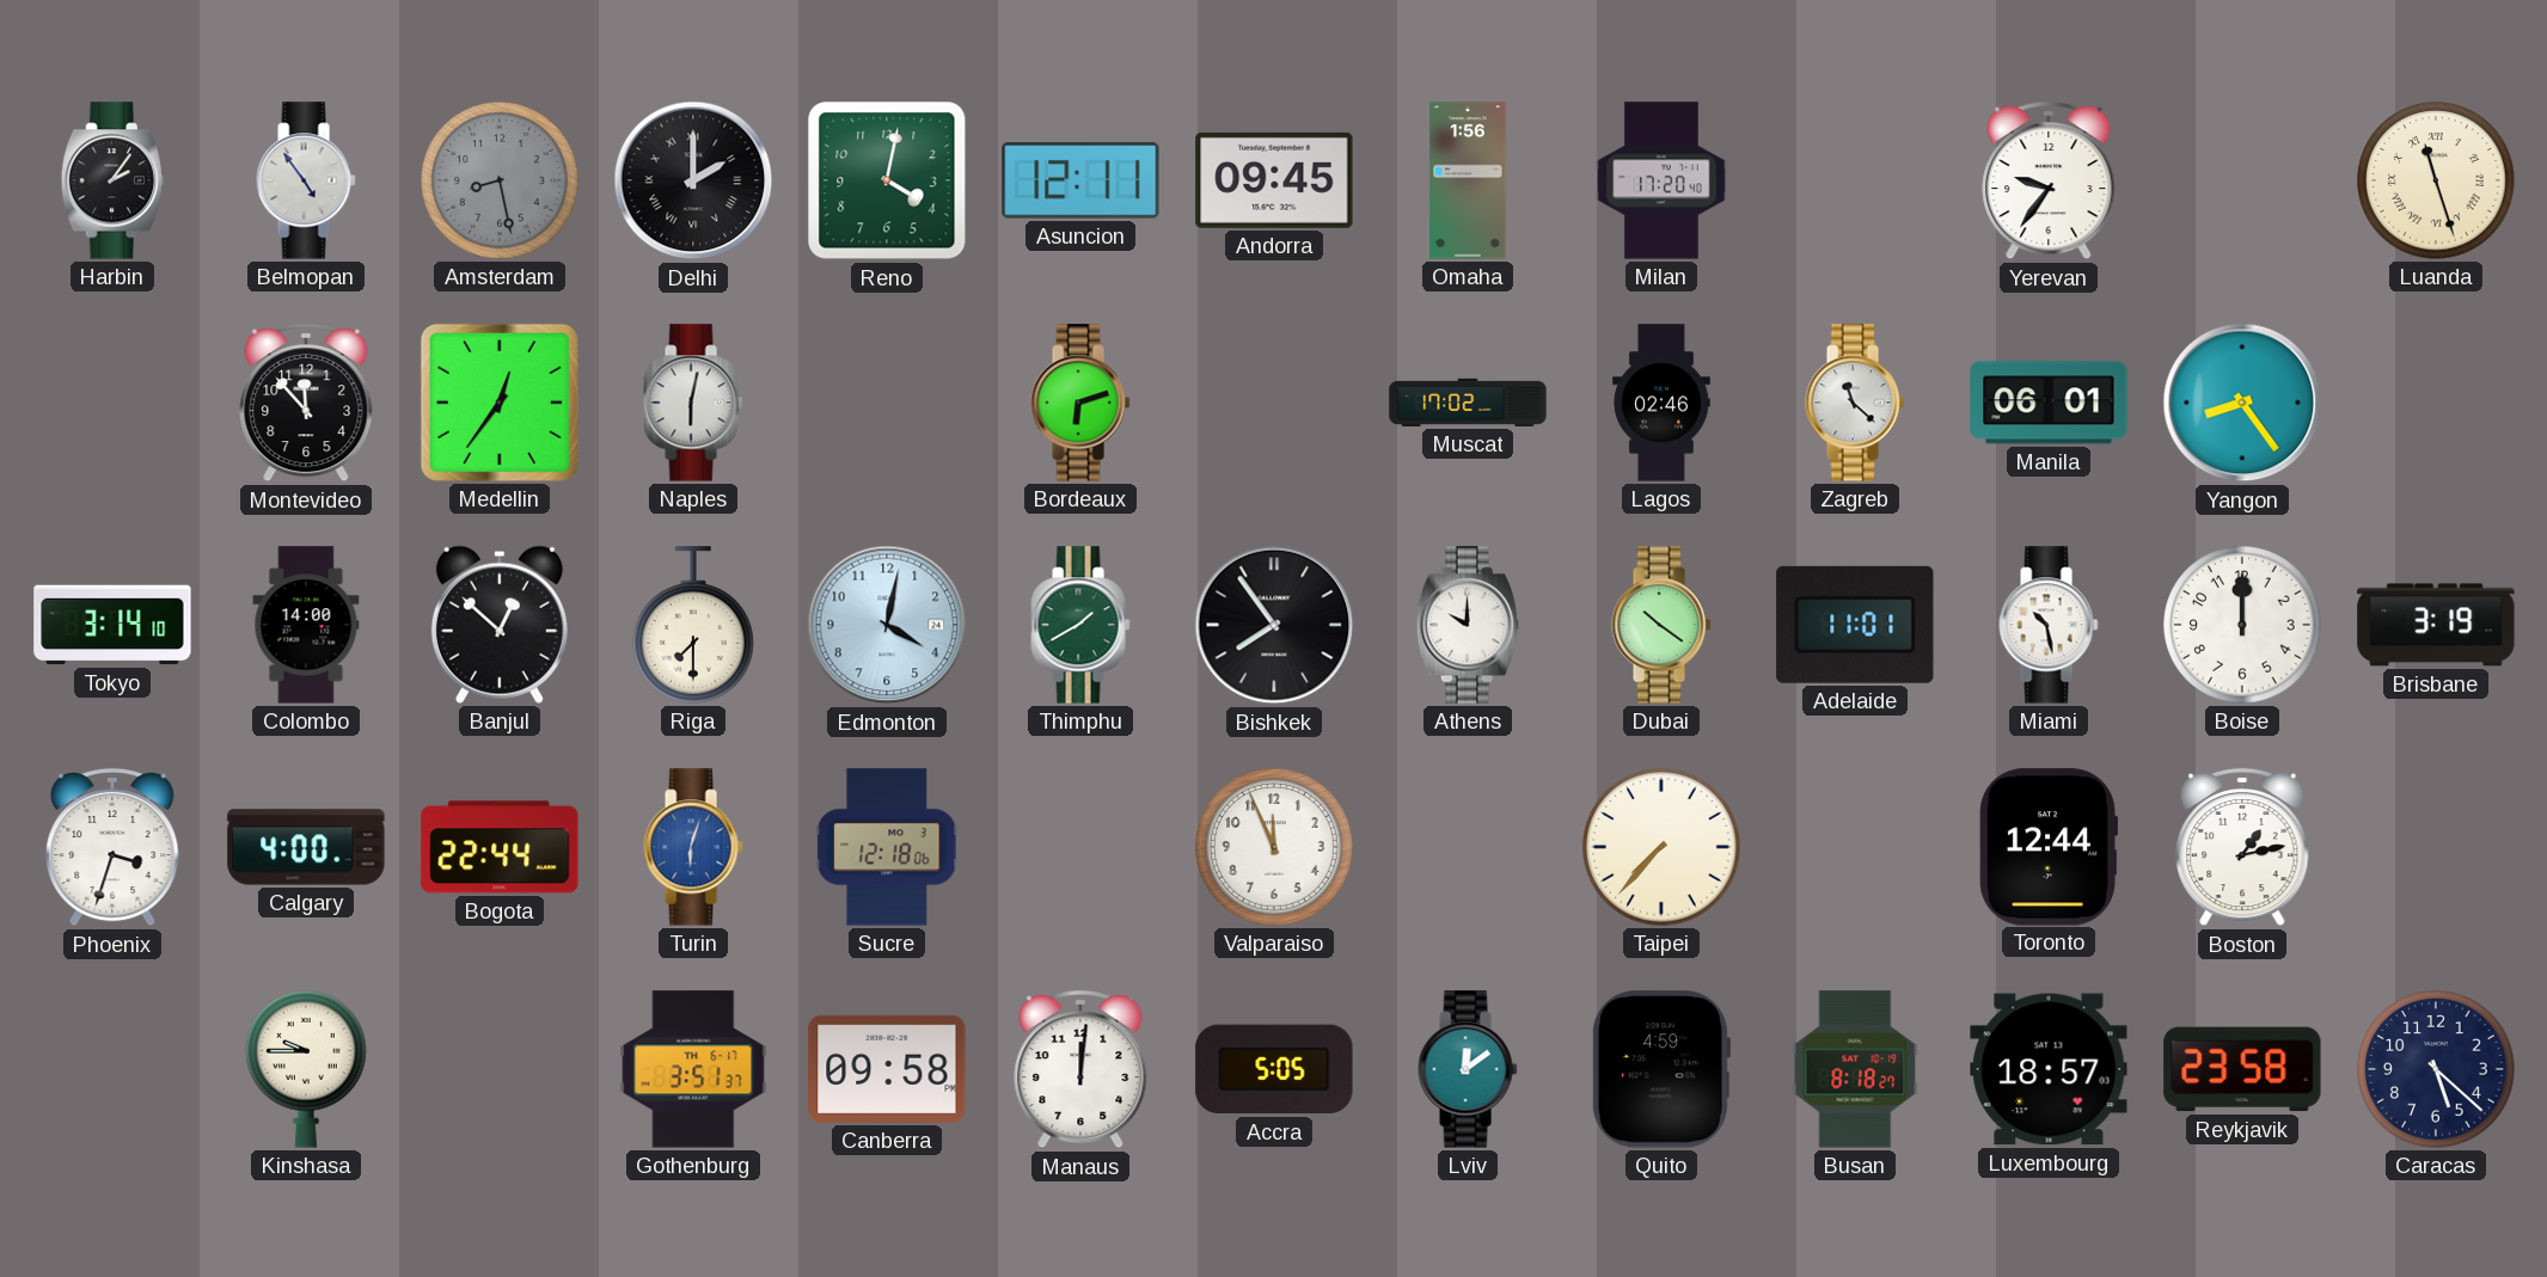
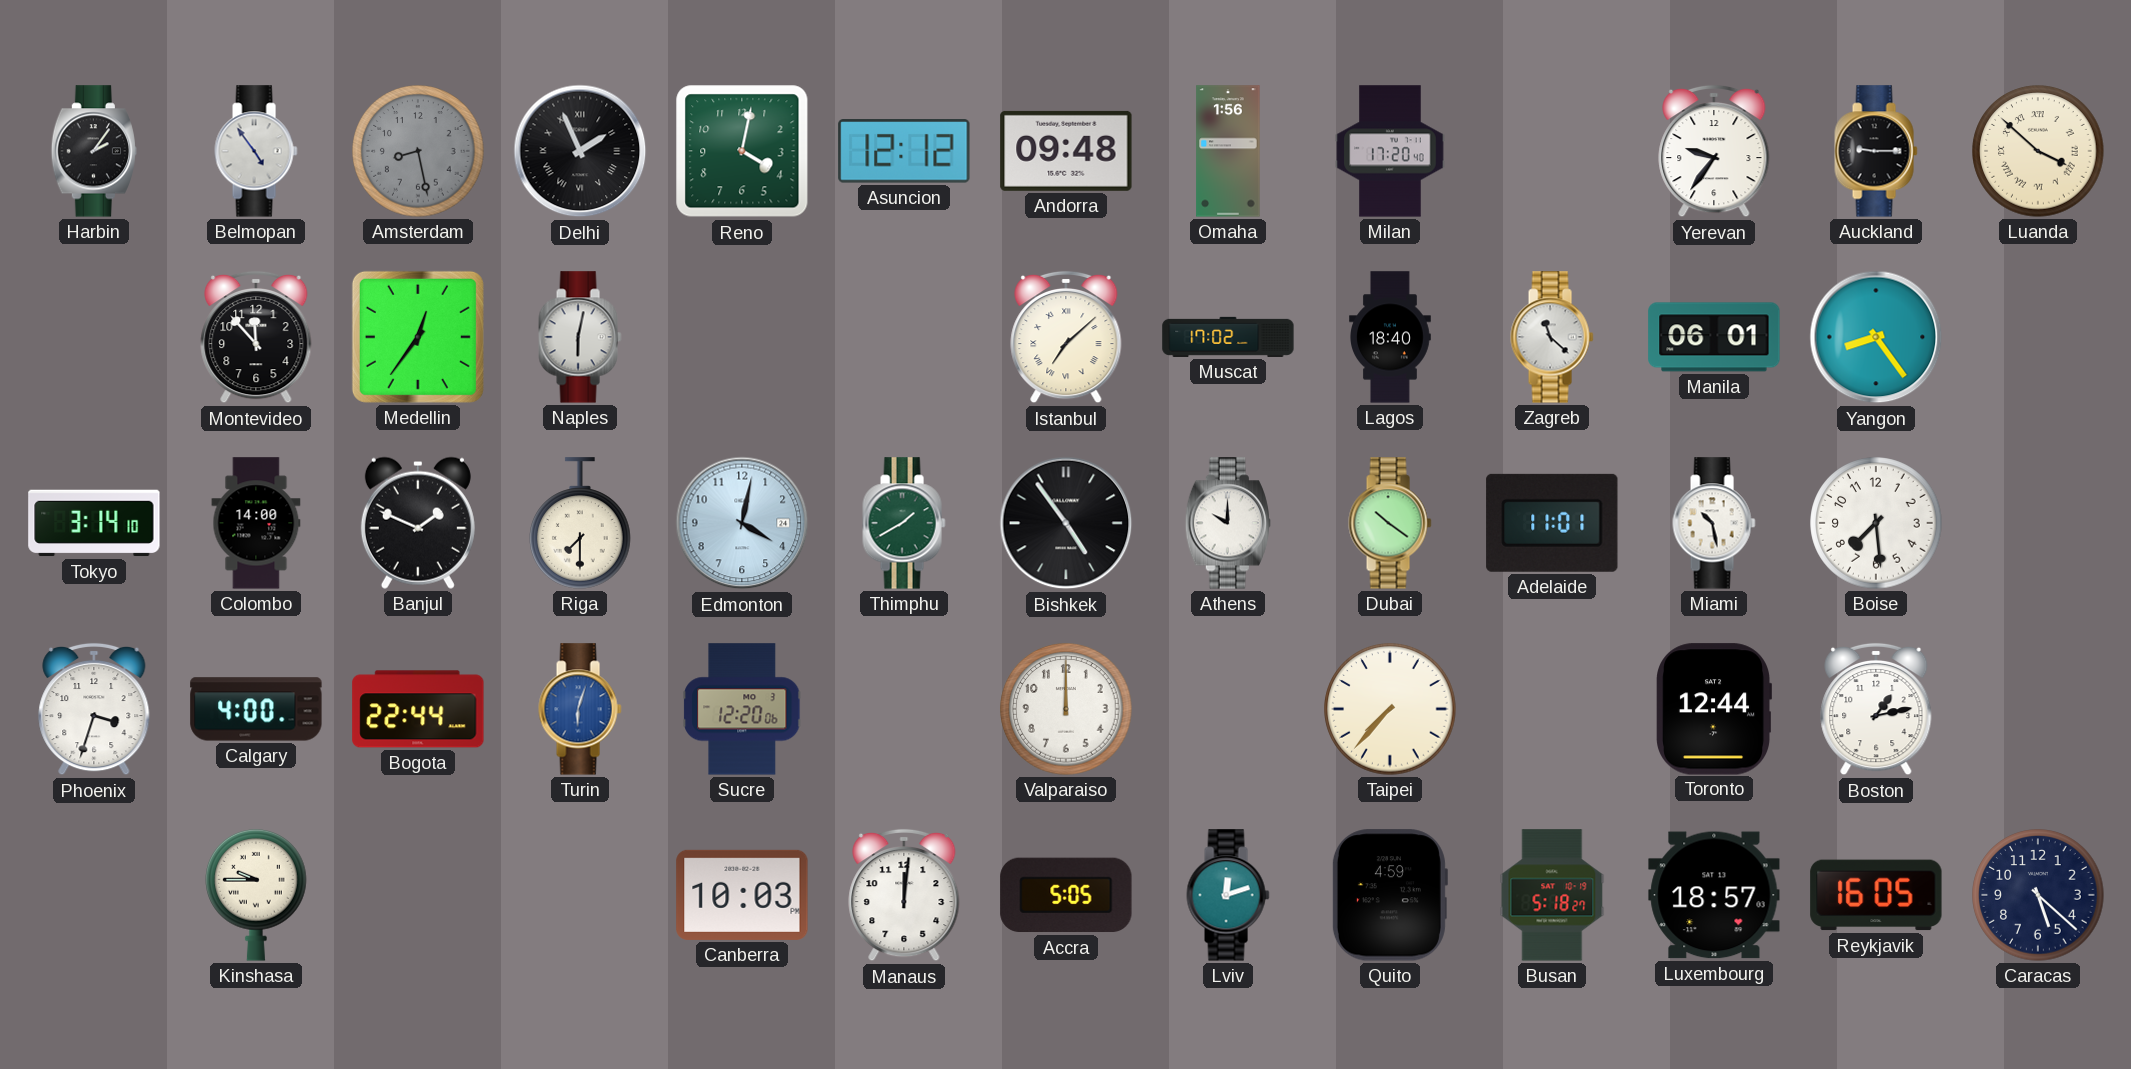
Delhi: 2:00 -> 1:56
Asuncion: 12:11 -> 12:12
Andorra: 09:45 -> 09:48
Auckland: none -> 9:15
Luanda: 11:27 -> 3:52
Bordeaux: 6:12 -> none
Istanbul: none -> 7:08
Lagos: 02:46 -> 18:40
Banjul: 12:52 -> 1:49
Bishkek: 7:54 -> 4:54
Boise: 12:00 -> 7:29
Brisbane: 3:19 -> none
Sucre: 12:18 -> 12:20
Valparaiso: 11:56 -> 12:00
Gothenburg: 3:51 -> none
Canberra: 09:58 -> 10:03
Lviv: 12:09 -> 12:12
Busan: 8:18 -> 5:18
Reykjavik: 23:58 -> 16:05
